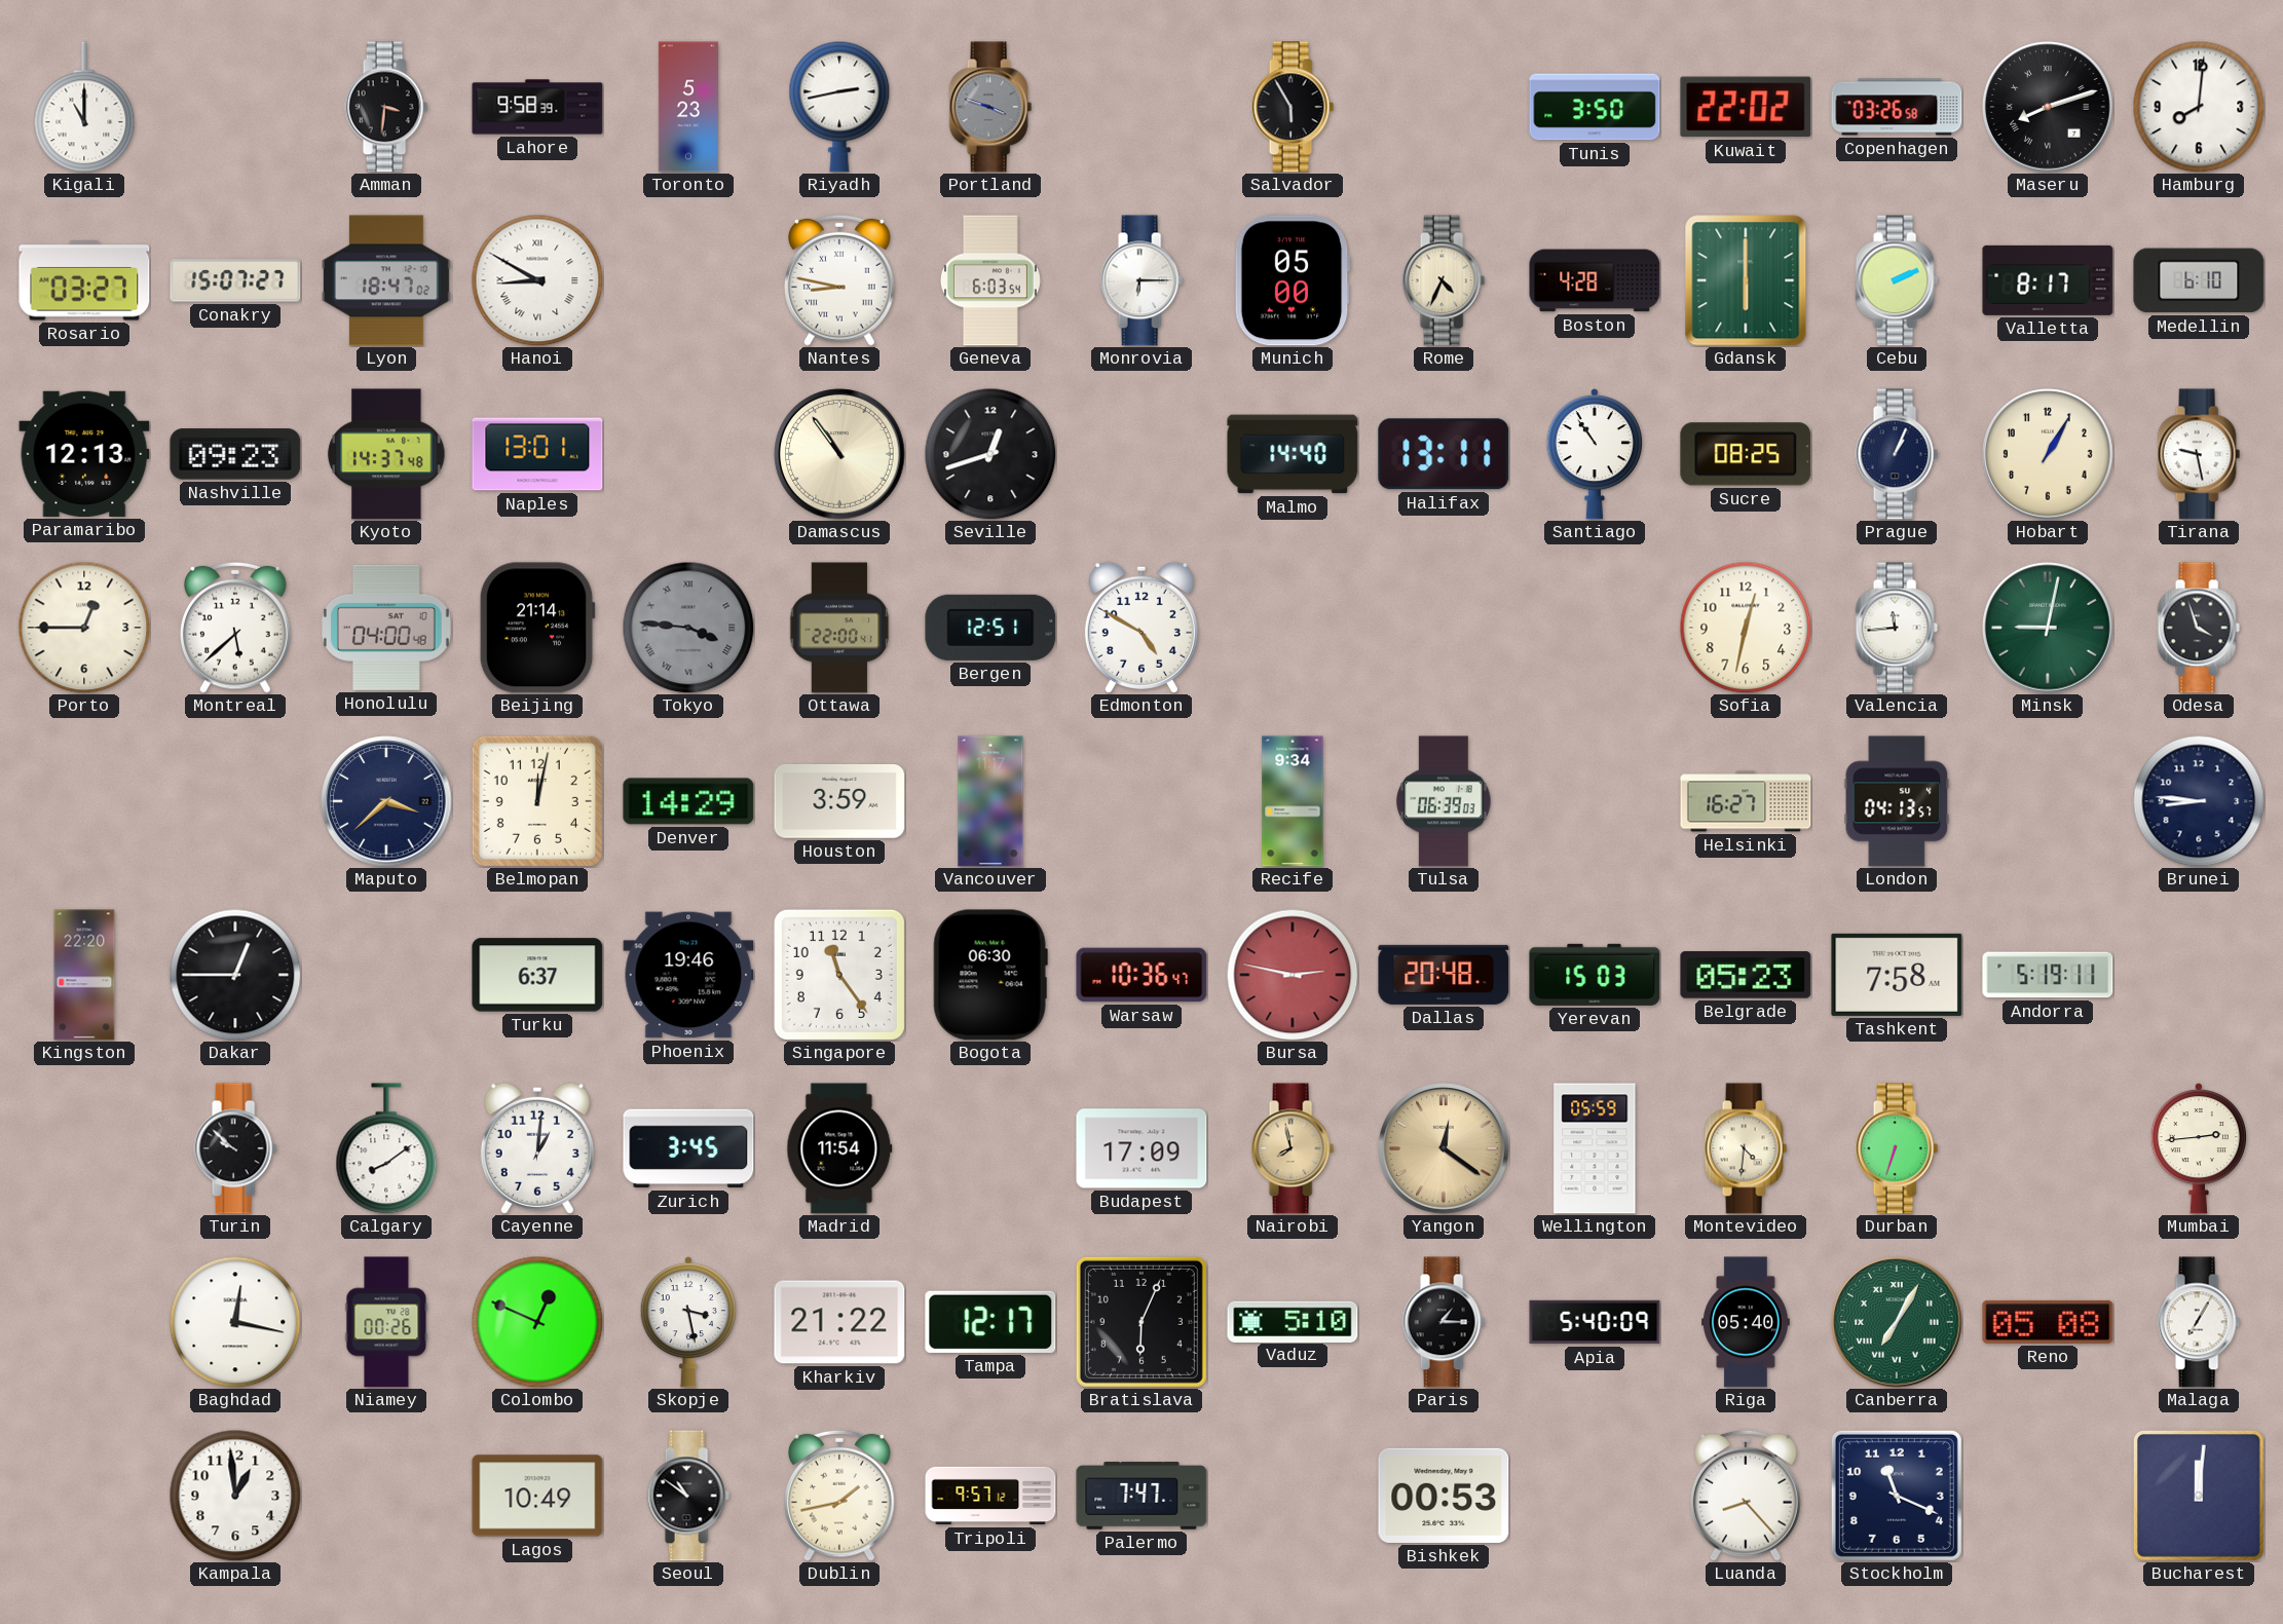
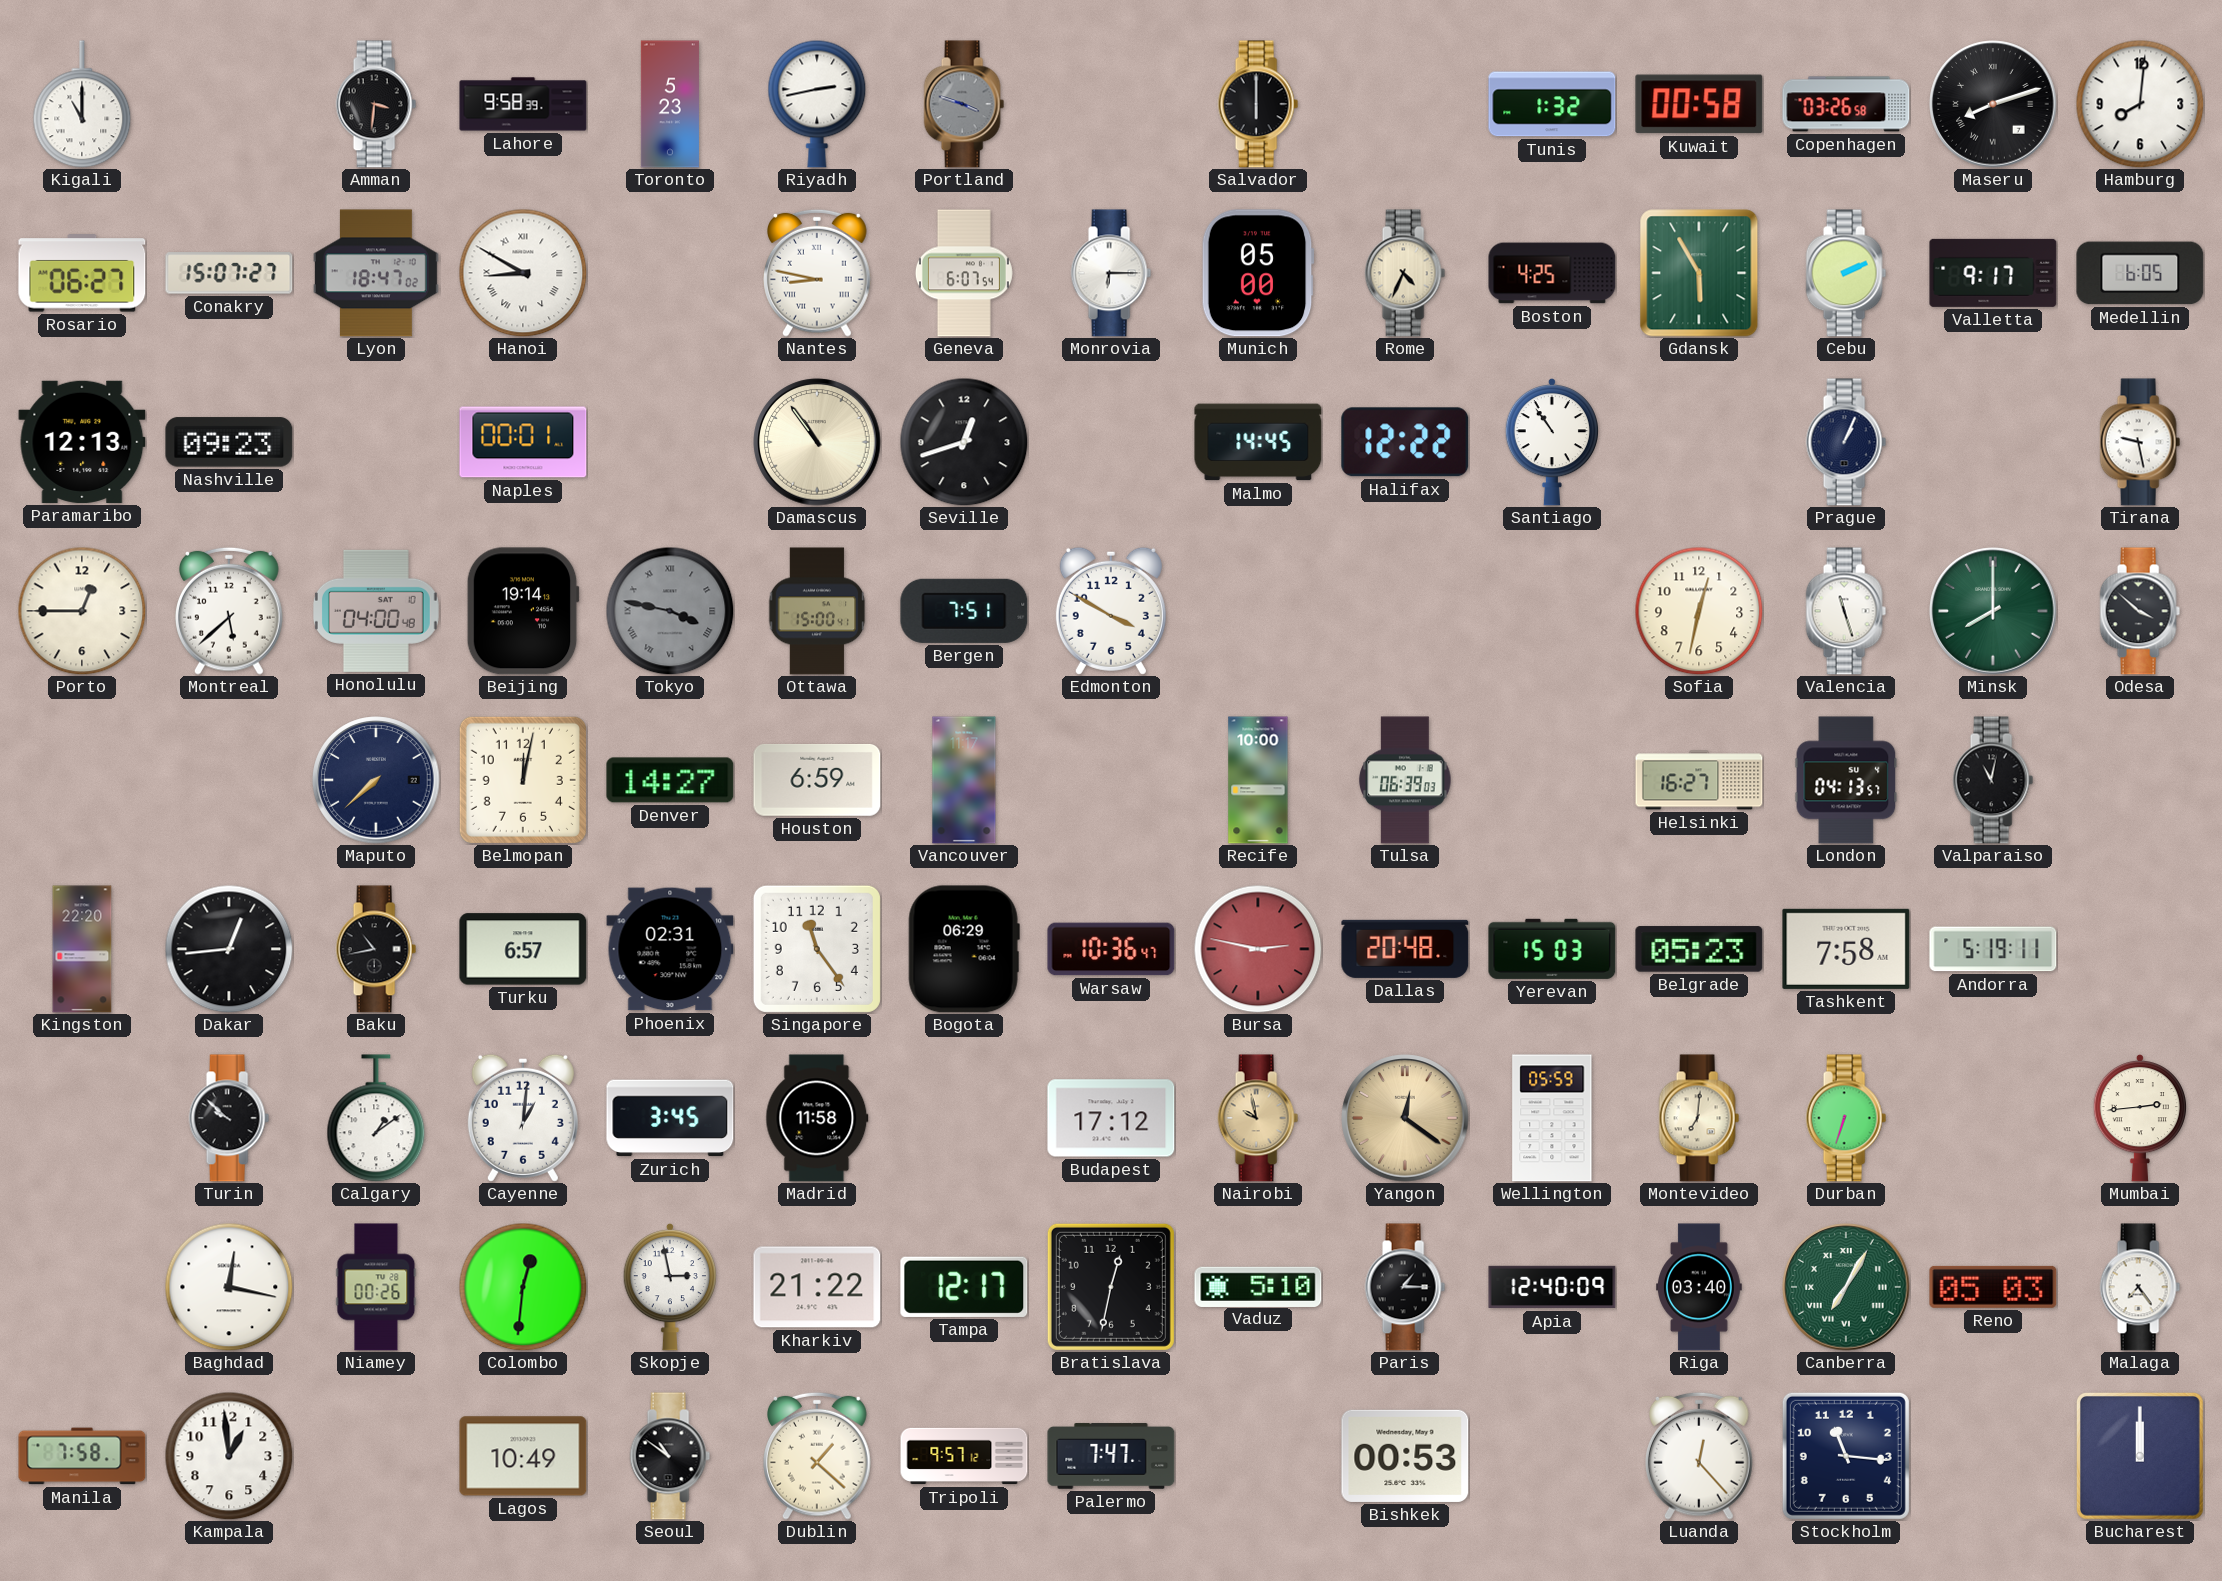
Salvador: 5:55 -> 6:00
Tunis: 3:50 -> 1:32
Kuwait: 22:02 -> 00:58
Rosario: 03:27 -> 06:27
Geneva: 6:03 -> 6:07
Boston: 4:28 -> 4:25
Gdansk: 6:00 -> 5:55
Valletta: 8:17 -> 9:17
Medellin: 6:10 -> 6:05
Kyoto: 14:37 -> none
Naples: 13:01 -> 00:01
Malmo: 14:40 -> 14:45
Halifax: 13:11 -> 12:22
Sucre: 08:25 -> none
Hobart: 1:05 -> none
Beijing: 21:14 -> 19:14
Tokyo: 3:46 -> 3:47
Ottawa: 22:00 -> 15:00
Bergen: 12:51 -> 7:51
Edmonton: 4:50 -> 3:50
Valencia: 11:44 -> 11:27
Minsk: 9:02 -> 8:00
Odesa: 3:57 -> 3:52
Maputo: 3:38 -> 7:38
Denver: 14:29 -> 14:27
Houston: 3:59 -> 6:59
Recife: 9:34 -> 10:00
Valparaiso: none -> 11:02
Brunei: 8:46 -> none
Dakar: 12:45 -> 12:44
Baku: none -> 10:43
Turku: 6:37 -> 6:57
Phoenix: 19:46 -> 02:31
Bogota: 06:30 -> 06:29
Calgary: 8:09 -> 1:09
Madrid: 11:54 -> 11:58
Budapest: 17:09 -> 17:12
Nairobi: 7:58 -> 9:58
Montevideo: 4:31 -> 7:01
Colombo: 12:49 -> 12:31
Skopje: 3:28 -> 2:58
Bratislava: 6:04 -> 12:32
Apia: 5:40 -> 12:40
Riga: 05:40 -> 03:40
Reno: 05:08 -> 05:03
Malaga: 7:05 -> 7:24
Manila: none -> 7:58
Dublin: 1:43 -> 1:22
Luanda: 8:23 -> 12:23
Stockholm: 11:19 -> 11:16
Bucharest: 12:01 -> 12:00
